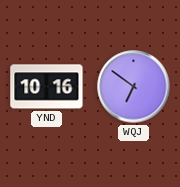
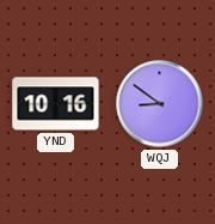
WQJ: 6:51 -> 8:51
